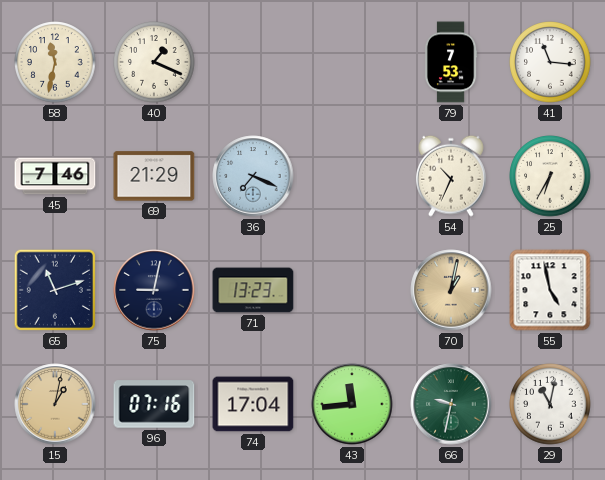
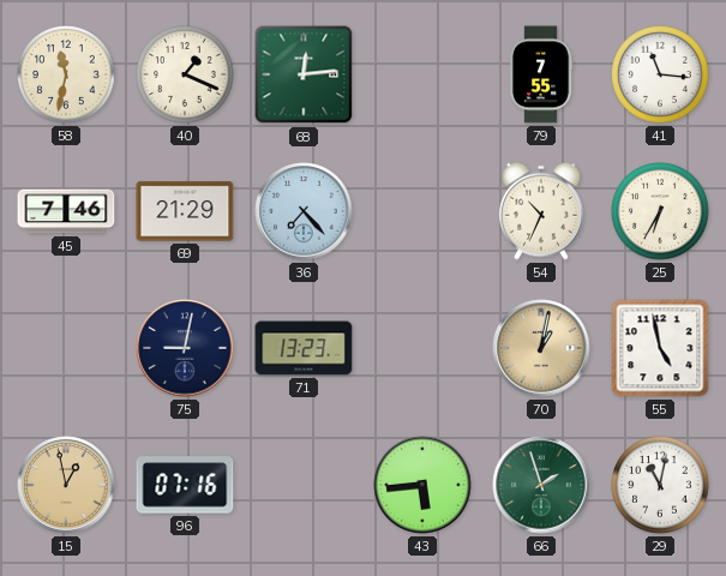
68: none -> 12:14
79: 7:53 -> 7:55
36: 7:19 -> 7:23
65: 11:12 -> none
15: 1:02 -> 12:58
74: 17:04 -> none
43: 11:44 -> 5:44
66: 9:32 -> 1:57
